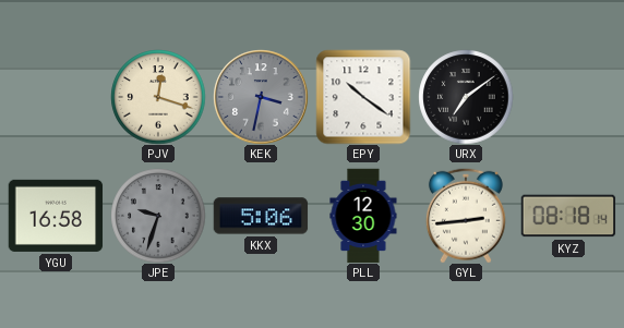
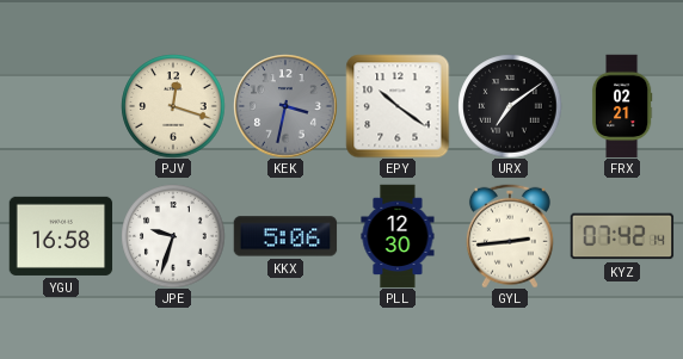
FRX: none -> 02:21
JPE dial: grey -> white
KYZ: 08:18 -> 07:42
